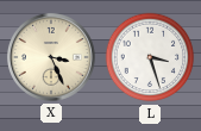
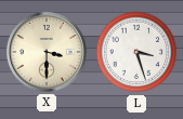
X: 3:26 -> 3:30
